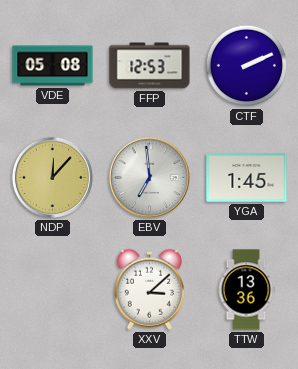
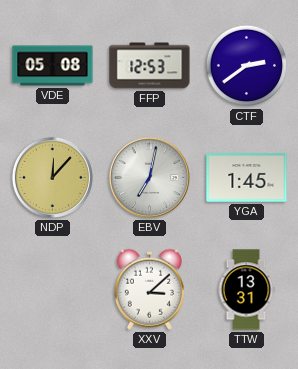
CTF: 2:11 -> 2:39
EBV: 6:59 -> 7:02
TTW: 13:36 -> 13:31
